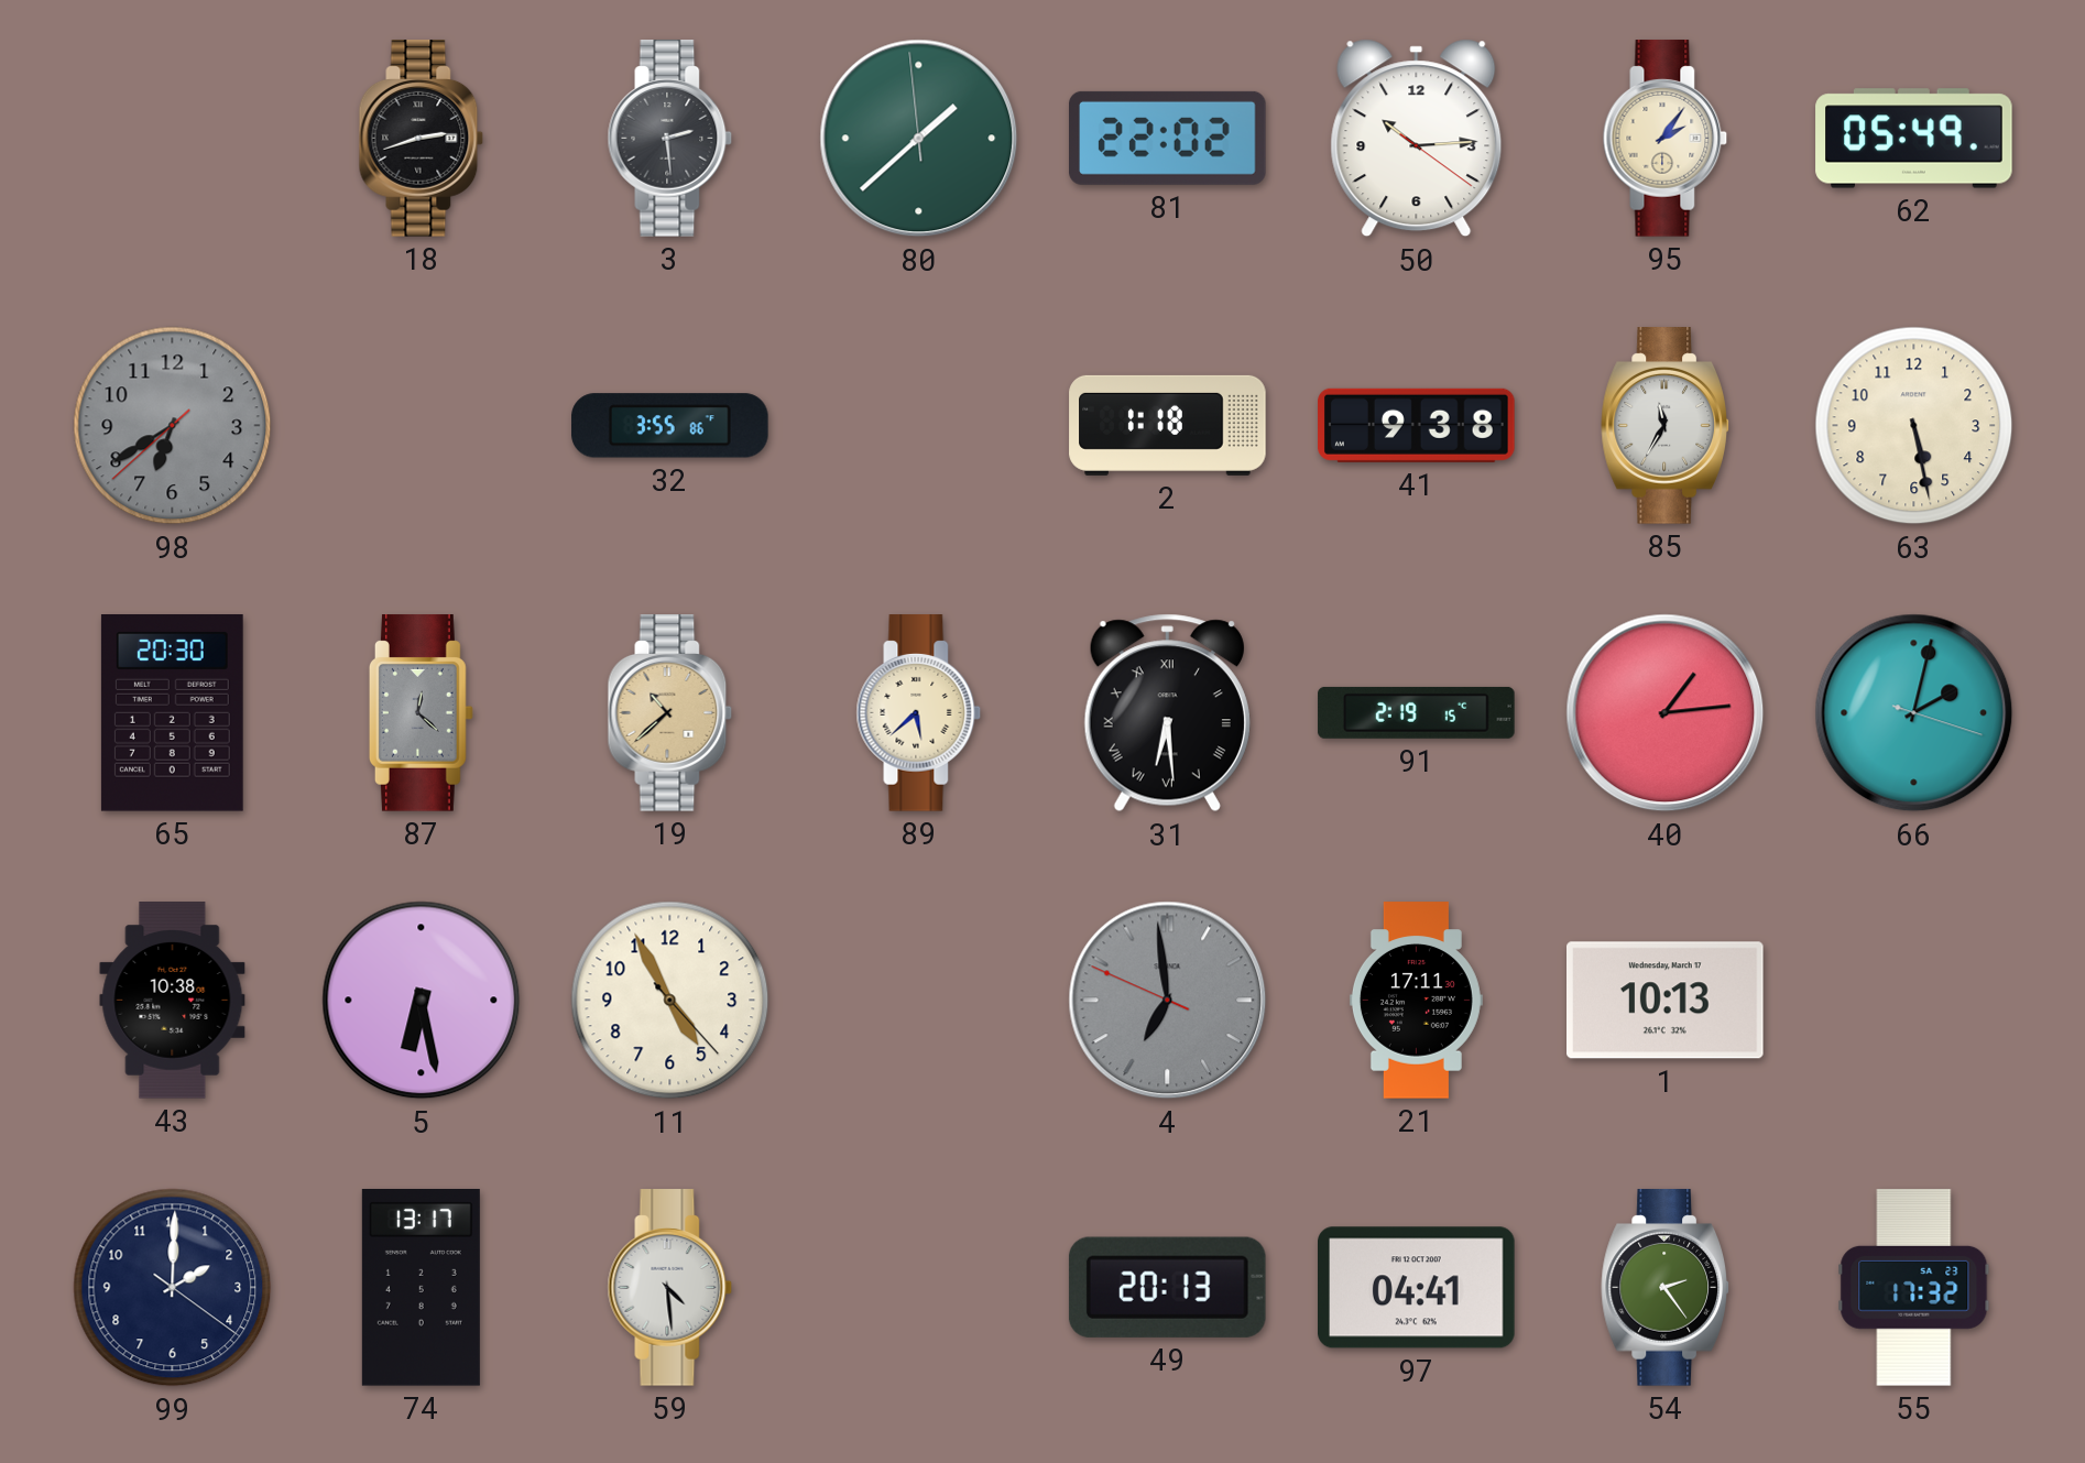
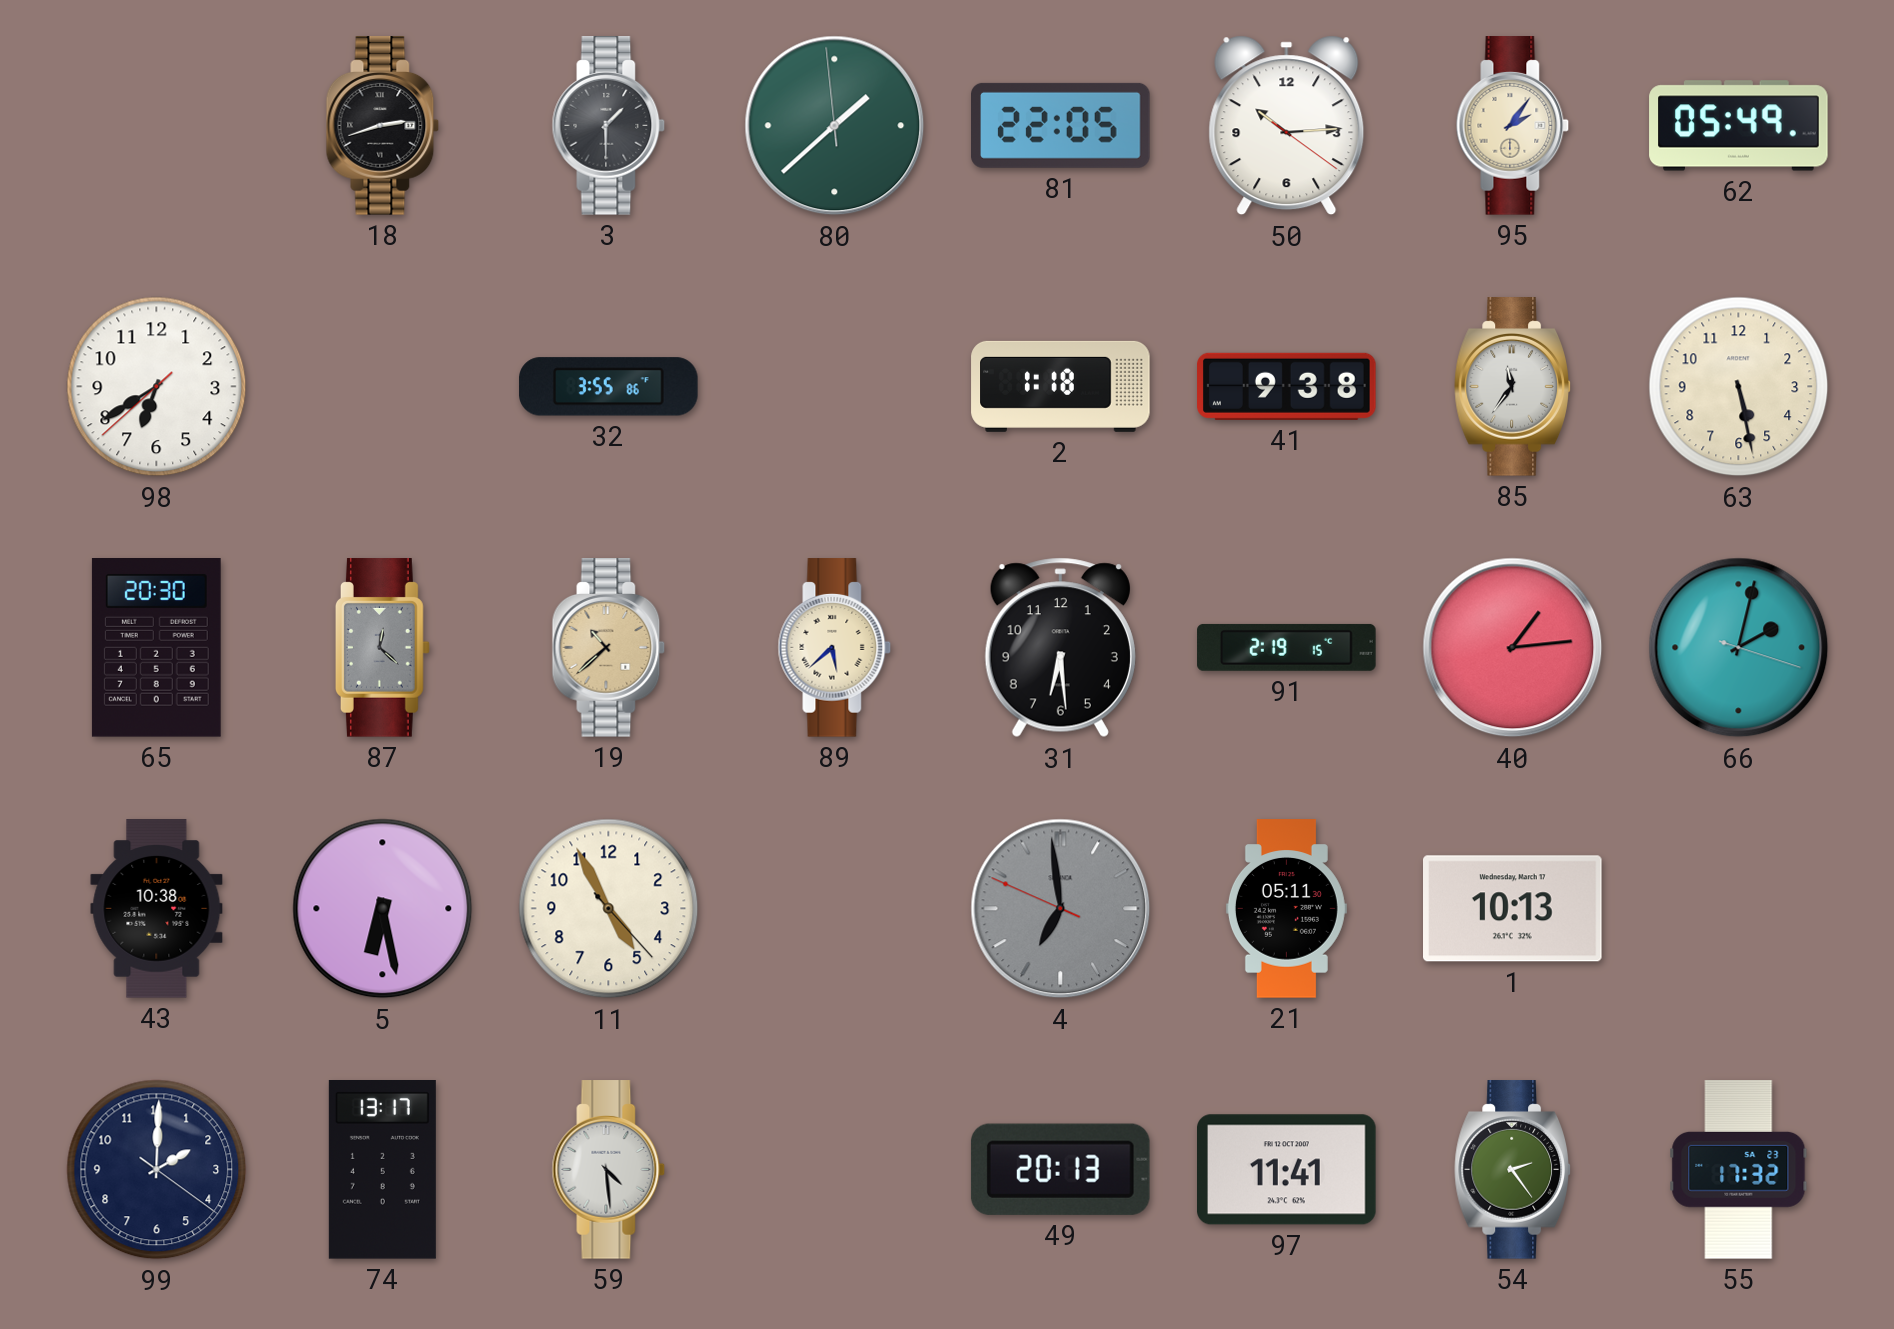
3: 2:29 -> 1:30
81: 22:02 -> 22:05
98 dial: grey -> white
85: 11:35 -> 11:36
31 numerals: Roman -> Arabic
21: 17:11 -> 05:11
97: 04:41 -> 11:41
